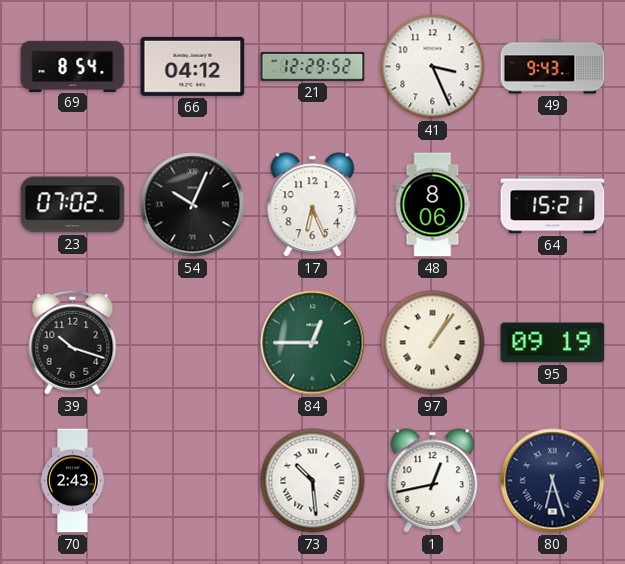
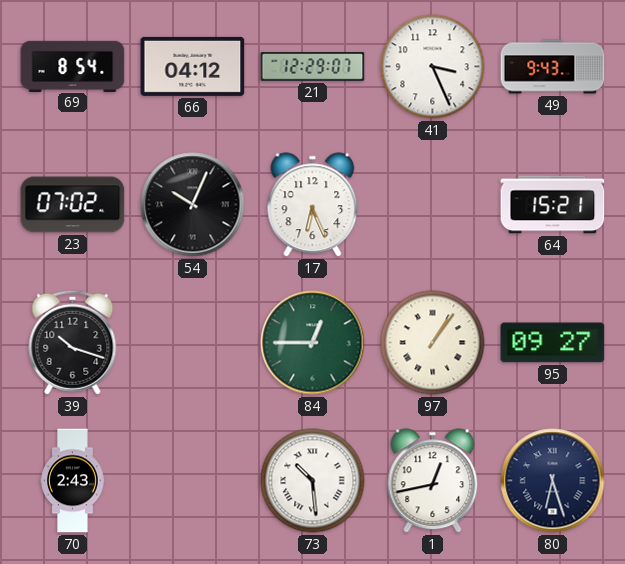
21: 12:29:52 -> 12:29:07
48: 8:06 -> none
95: 09:19 -> 09:27
